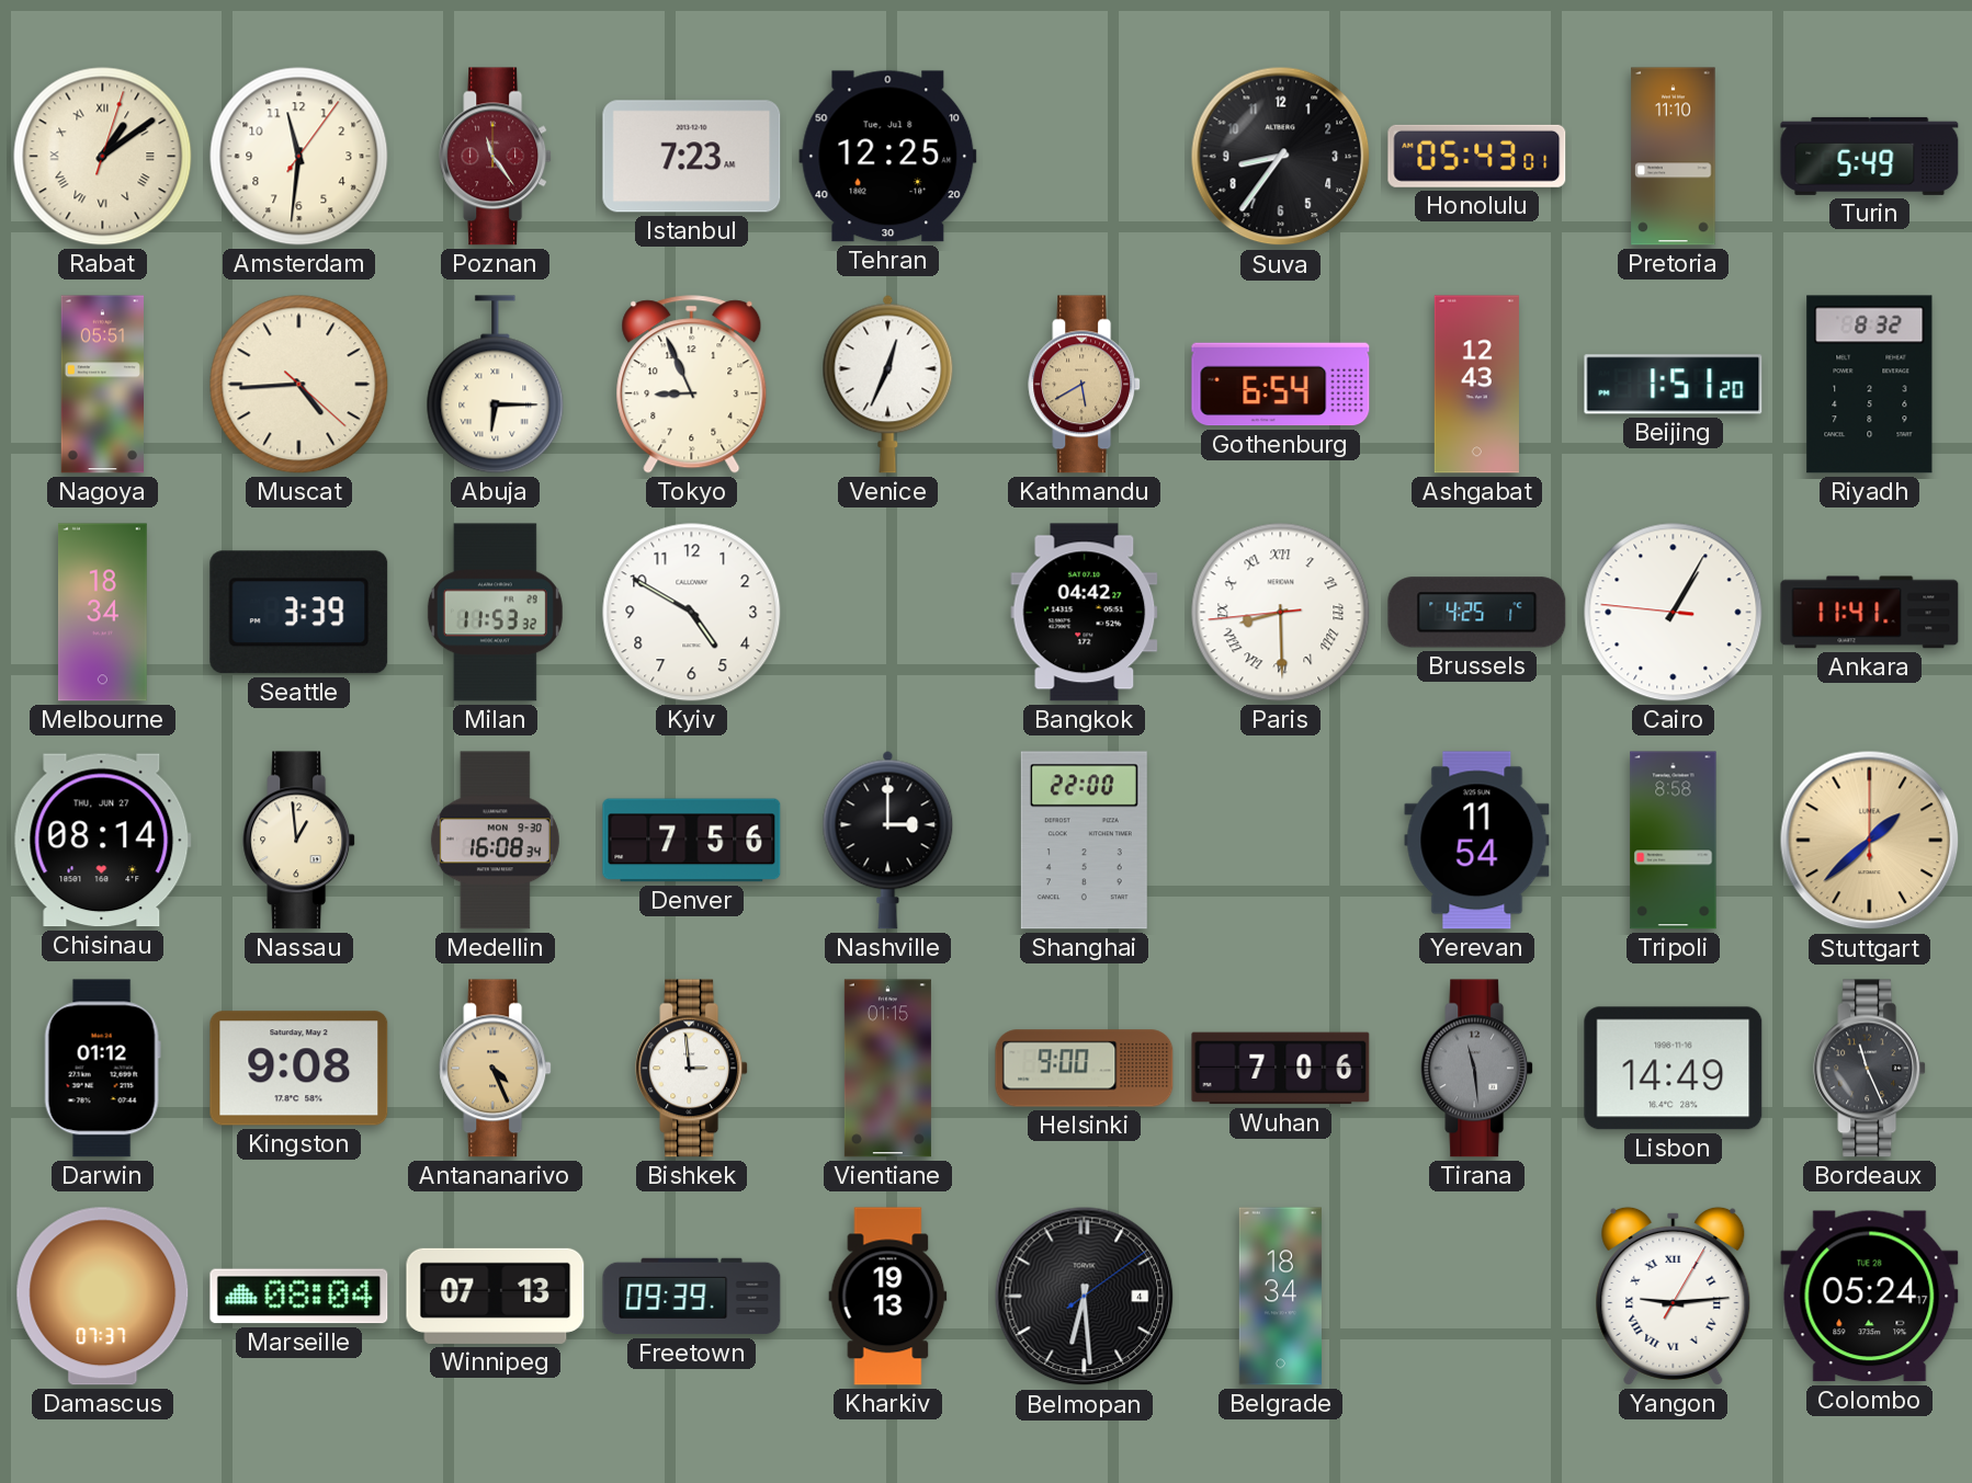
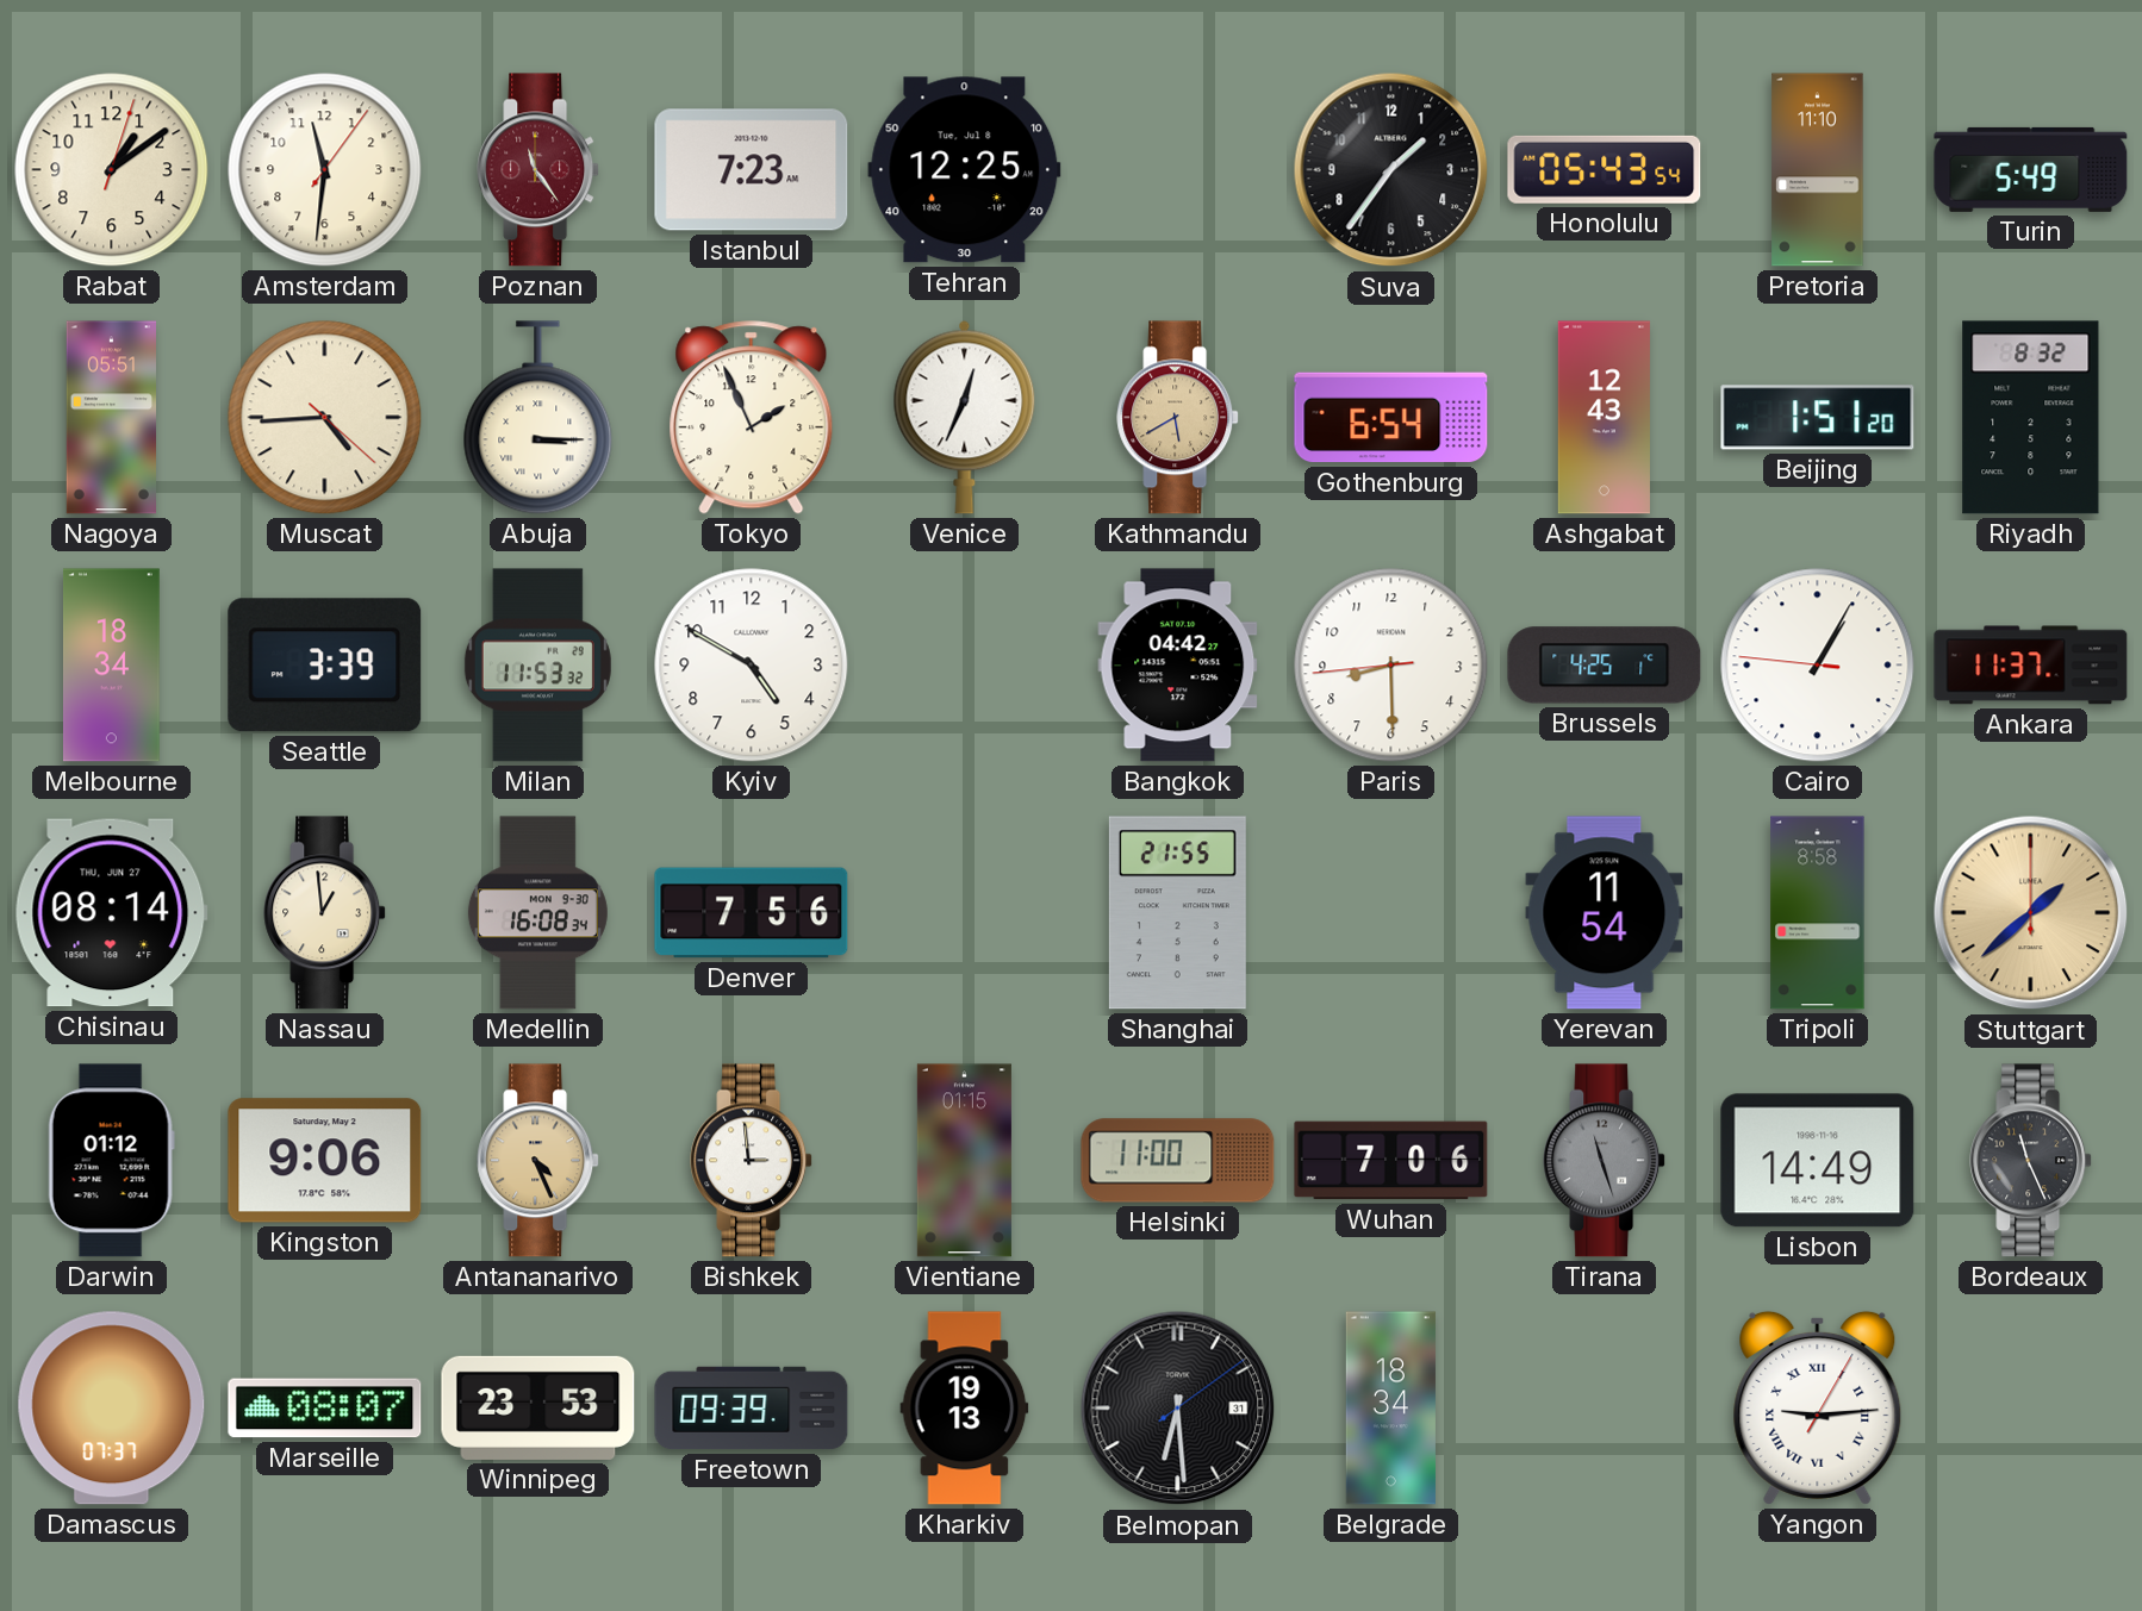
Rabat numerals: Roman -> Arabic
Suva: 8:36 -> 1:36
Honolulu: 05:43:01 -> 05:43:54
Abuja: 6:15 -> 3:15
Tokyo: 8:56 -> 1:56
Paris numerals: Roman -> Arabic
Ankara: 11:41 -> 11:37
Nashville: 3:00 -> none
Shanghai: 22:00 -> 21:55
Kingston: 9:08 -> 9:06
Helsinki: 9:00 -> 11:00
Tirana: 11:29 -> 11:27
Marseille: 08:04 -> 08:07
Winnipeg: 07:13 -> 23:53
Belmopan date: 4 -> 31
Colombo: 05:24 -> none
